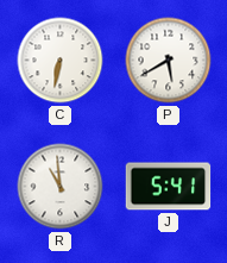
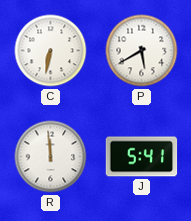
R: 10:59 -> 11:59
